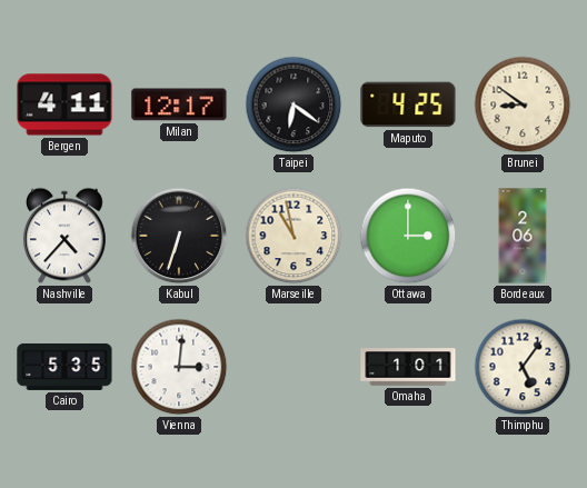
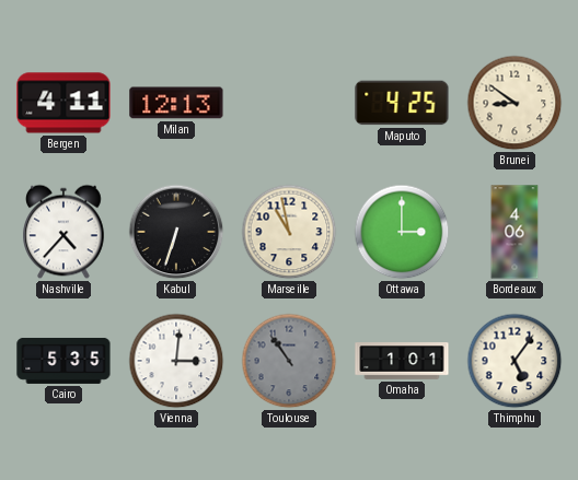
Milan: 12:17 -> 12:13
Taipei: 6:21 -> none
Bordeaux: 2:06 -> 4:06
Toulouse: none -> 10:54
